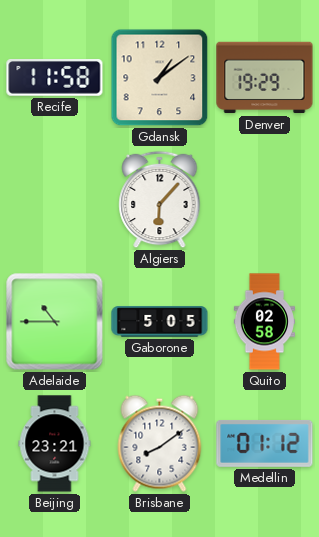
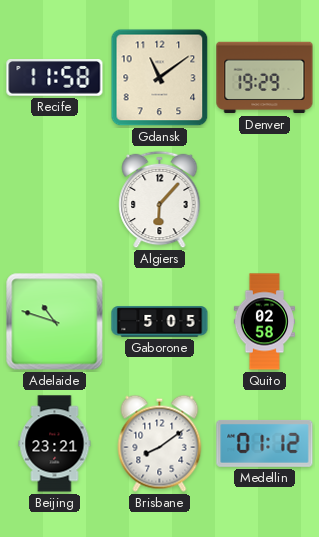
Gdansk: 1:09 -> 11:09
Adelaide: 10:45 -> 10:48
